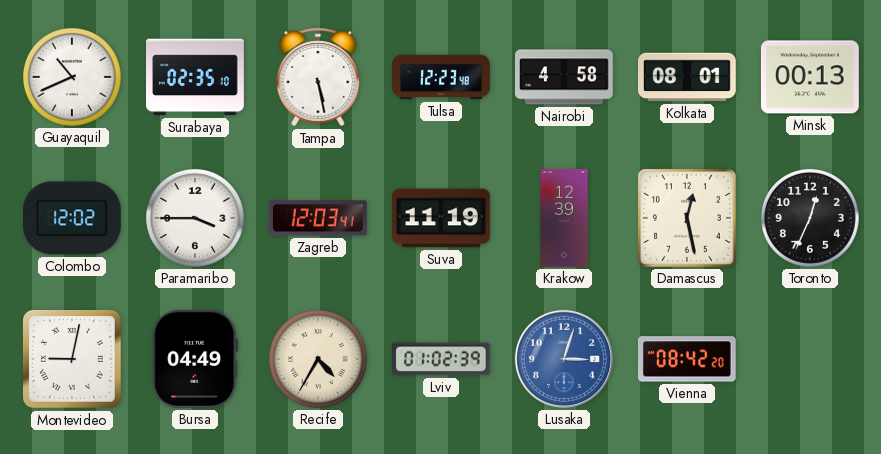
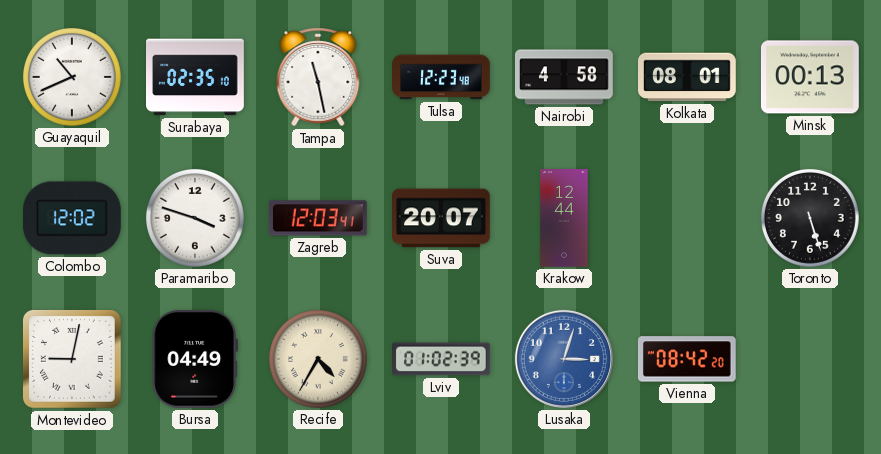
Tampa: 5:28 -> 11:28
Paramaribo: 3:45 -> 3:48
Suva: 11:19 -> 20:07
Krakow: 12:39 -> 12:44
Damascus: 12:28 -> none
Toronto: 12:34 -> 5:27
